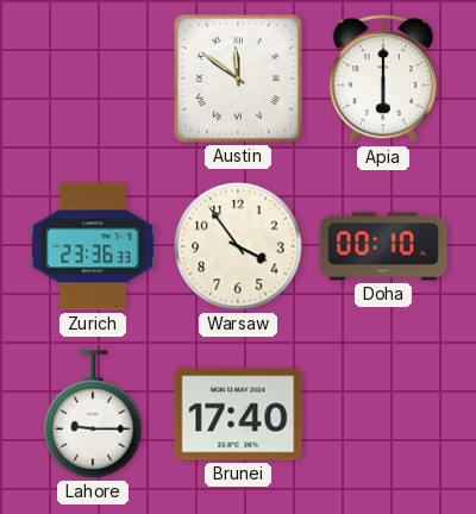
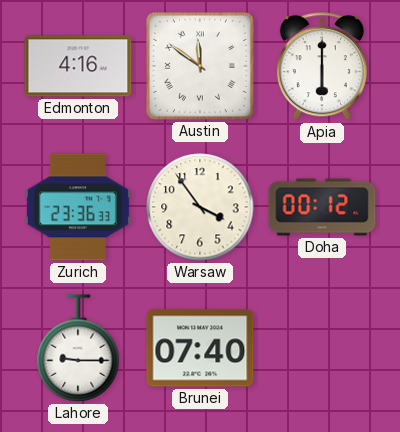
Edmonton: none -> 4:16
Doha: 00:10 -> 00:12
Brunei: 17:40 -> 07:40
